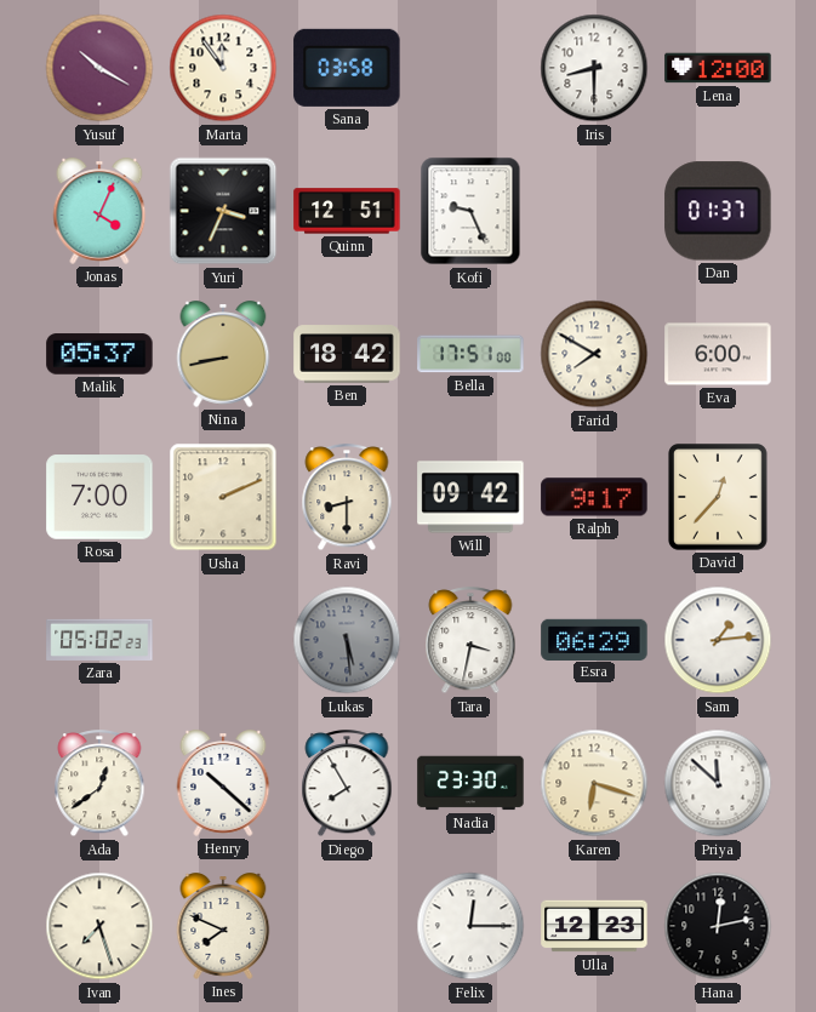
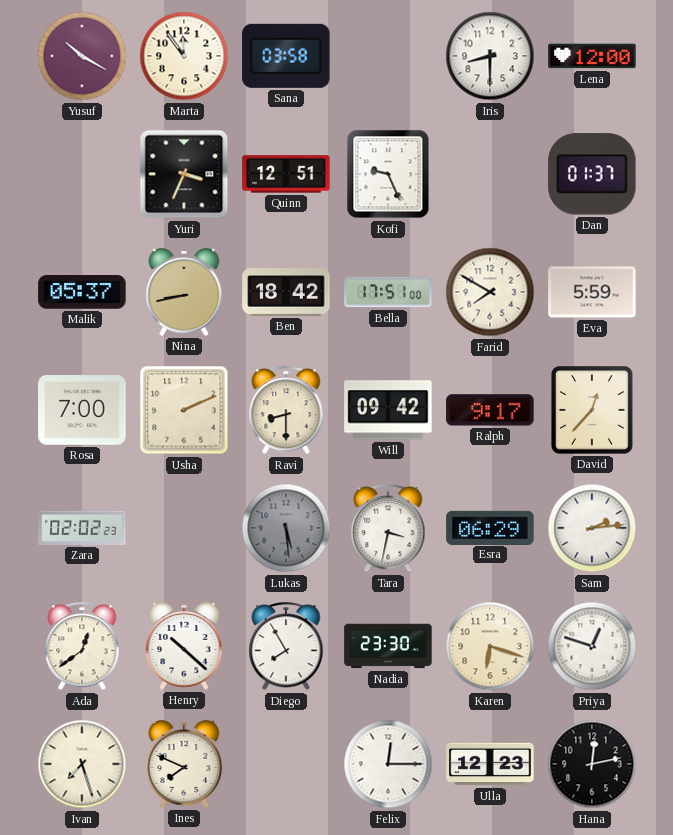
Jonas: 4:04 -> none
Eva: 6:00 -> 5:59
Zara: 05:02 -> 02:02
Sam: 1:14 -> 2:14
Priya: 11:52 -> 12:48
